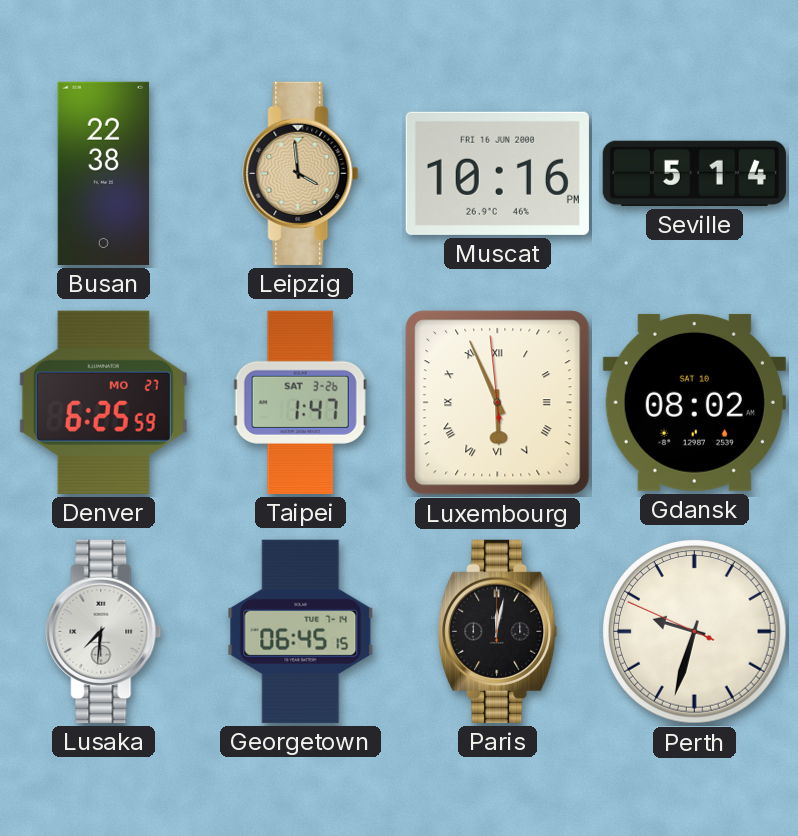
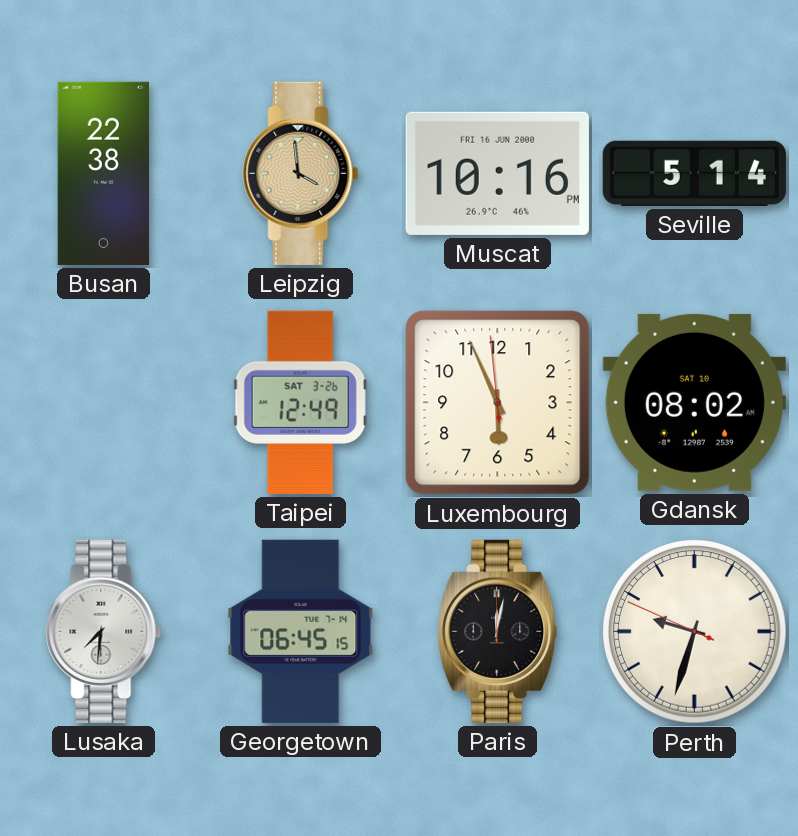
Denver: 6:25 -> none
Taipei: 1:47 -> 12:49
Luxembourg numerals: Roman -> Arabic
